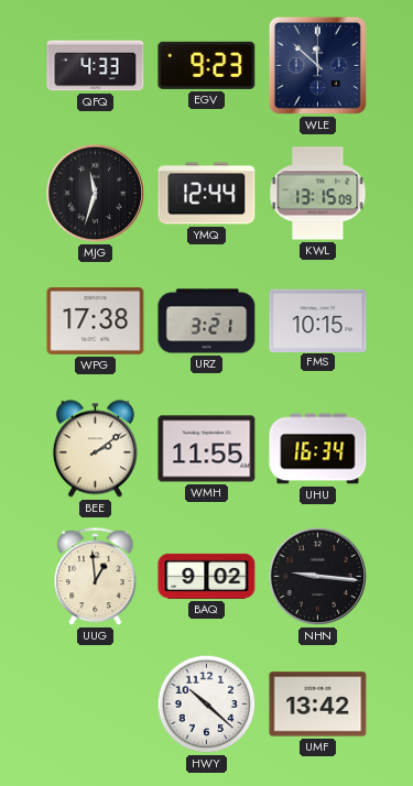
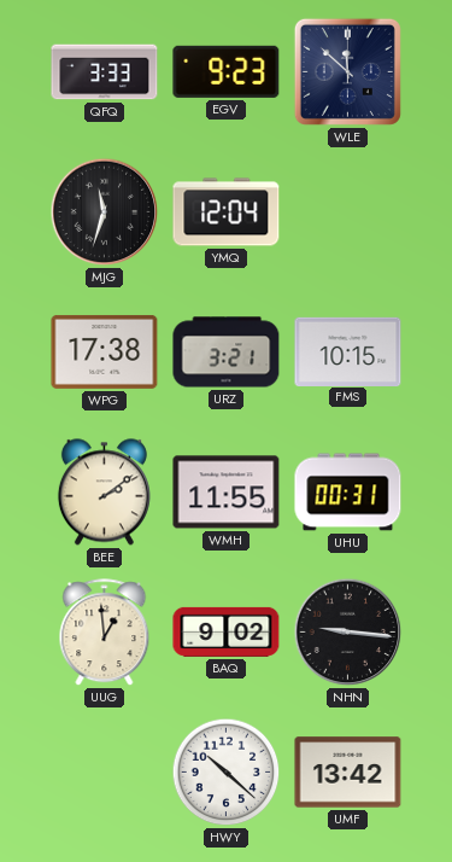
QFQ: 4:33 -> 3:33
YMQ: 12:44 -> 12:04
KWL: 13:15 -> none
UHU: 16:34 -> 00:31
